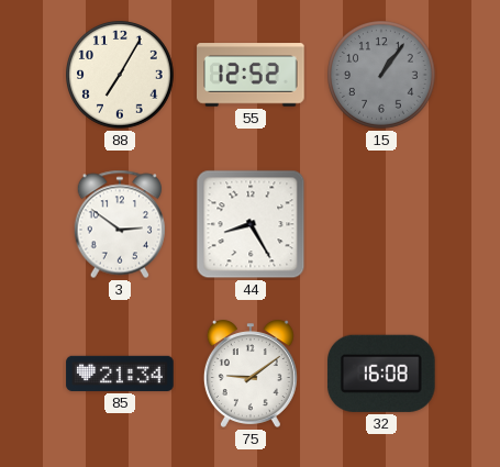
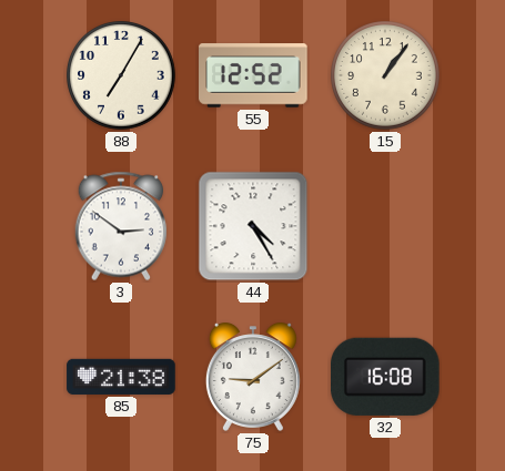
15 dial: grey -> cream
44: 8:25 -> 4:25
85: 21:34 -> 21:38
